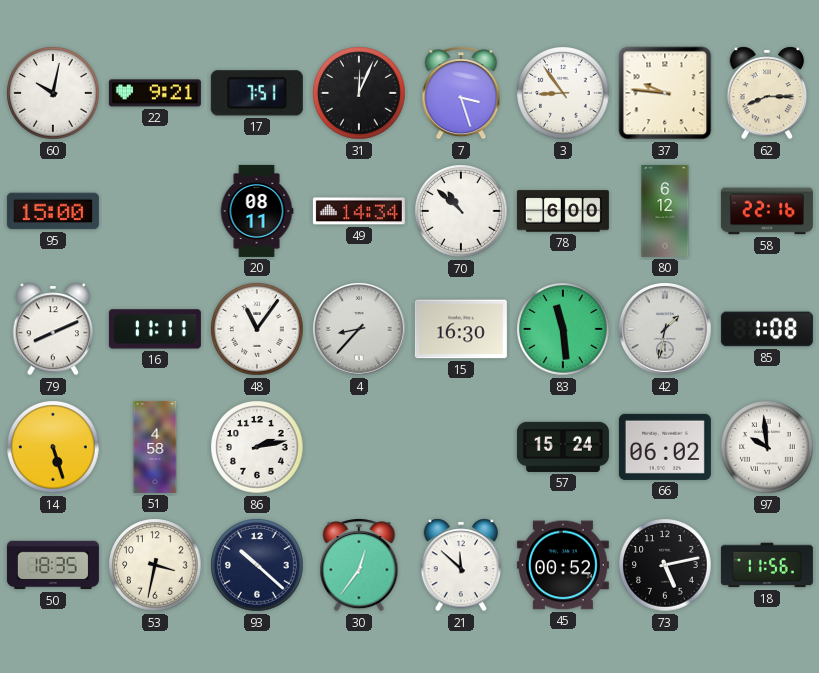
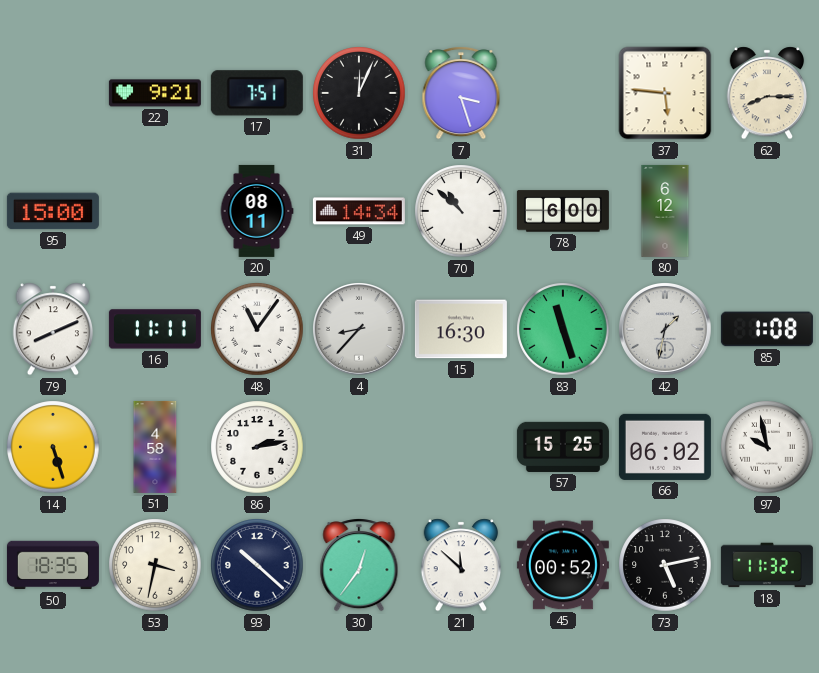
60: 10:02 -> none
3: 8:54 -> none
37: 9:46 -> 5:46
58: 22:16 -> none
83: 11:29 -> 11:27
57: 15:24 -> 15:25
97: 9:59 -> 9:58
18: 11:56 -> 11:32
